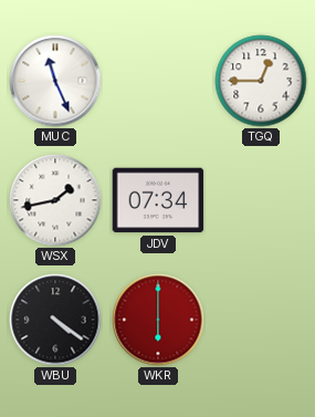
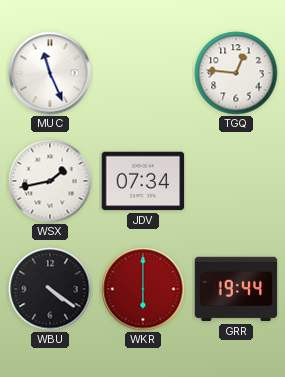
TGQ: 12:45 -> 12:46
GRR: none -> 19:44
